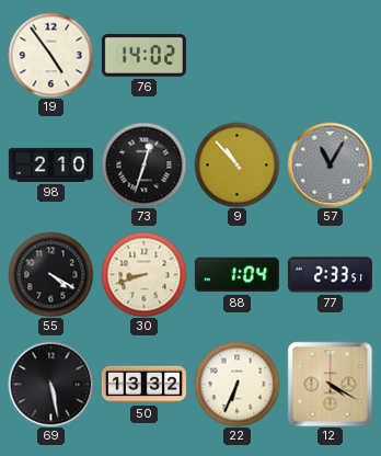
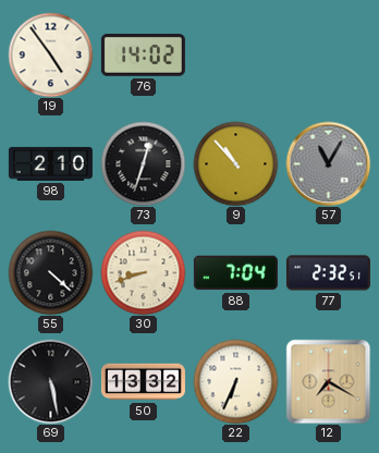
55: 4:20 -> 4:22
88: 1:04 -> 7:04
77: 2:33 -> 2:32
12: 4:20 -> 7:20
